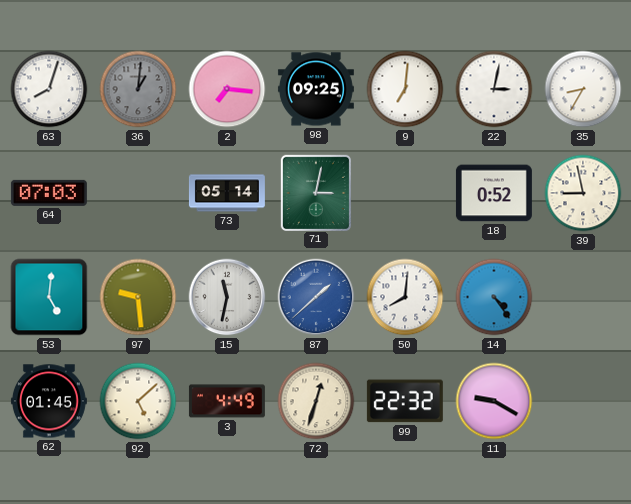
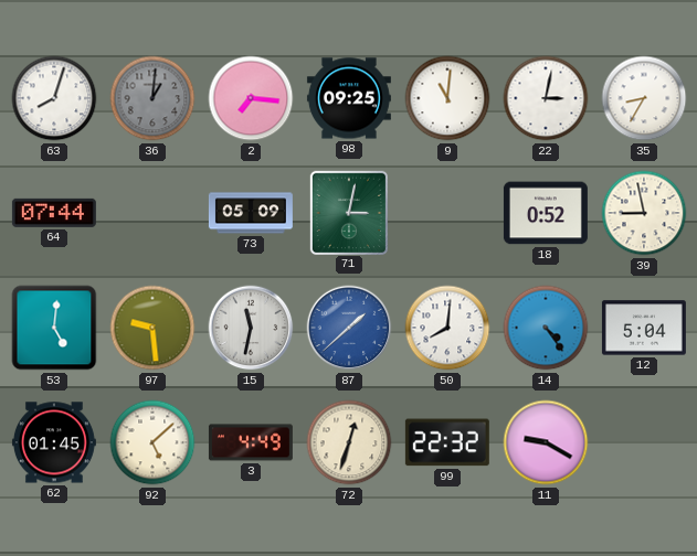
9: 7:01 -> 11:01
64: 07:03 -> 07:44
73: 05:14 -> 05:09
12: none -> 5:04
